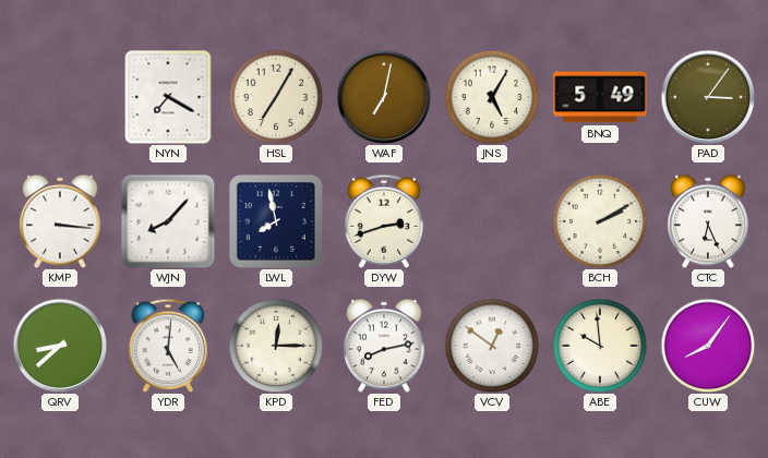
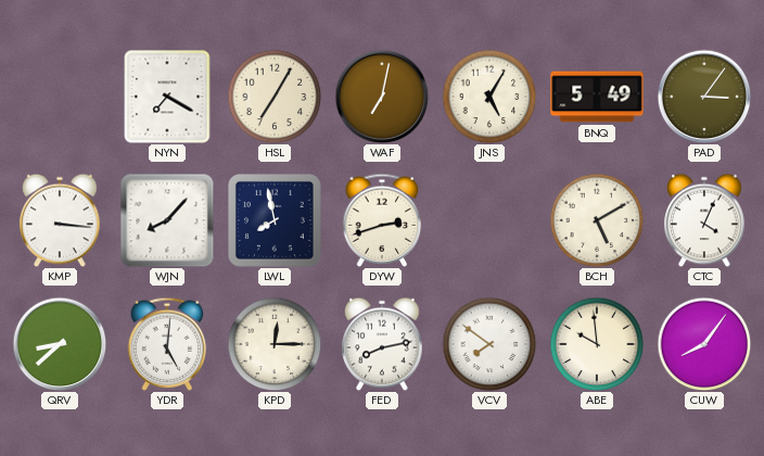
BCH: 2:10 -> 5:10
CTC: 6:26 -> 4:04
VCV: 12:51 -> 7:51
